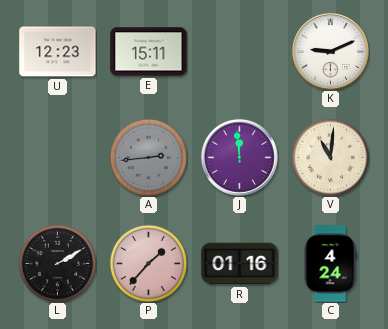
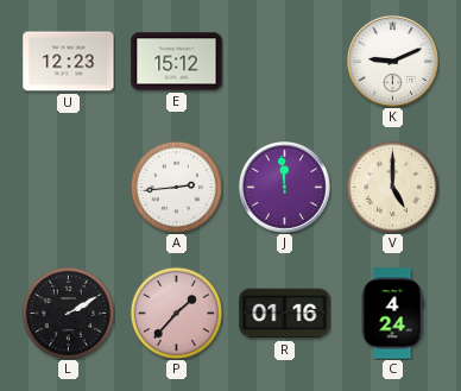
E: 15:11 -> 15:12
A dial: grey -> white
V: 11:01 -> 5:00
